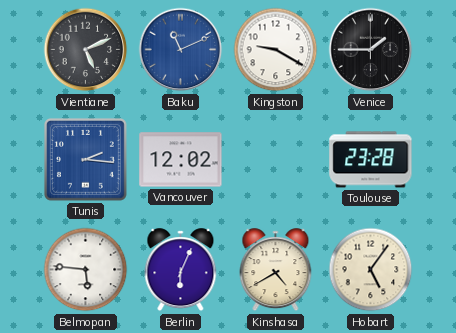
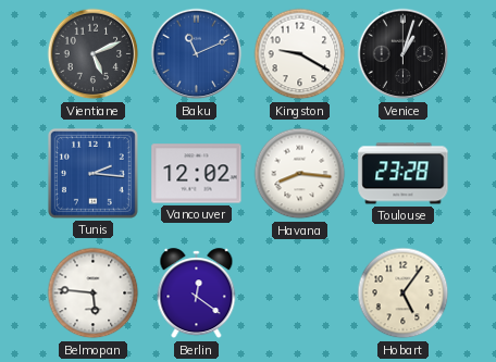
Venice: 1:45 -> 1:03
Havana: none -> 8:16
Berlin: 6:04 -> 12:21
Kinshasa: 4:40 -> none
